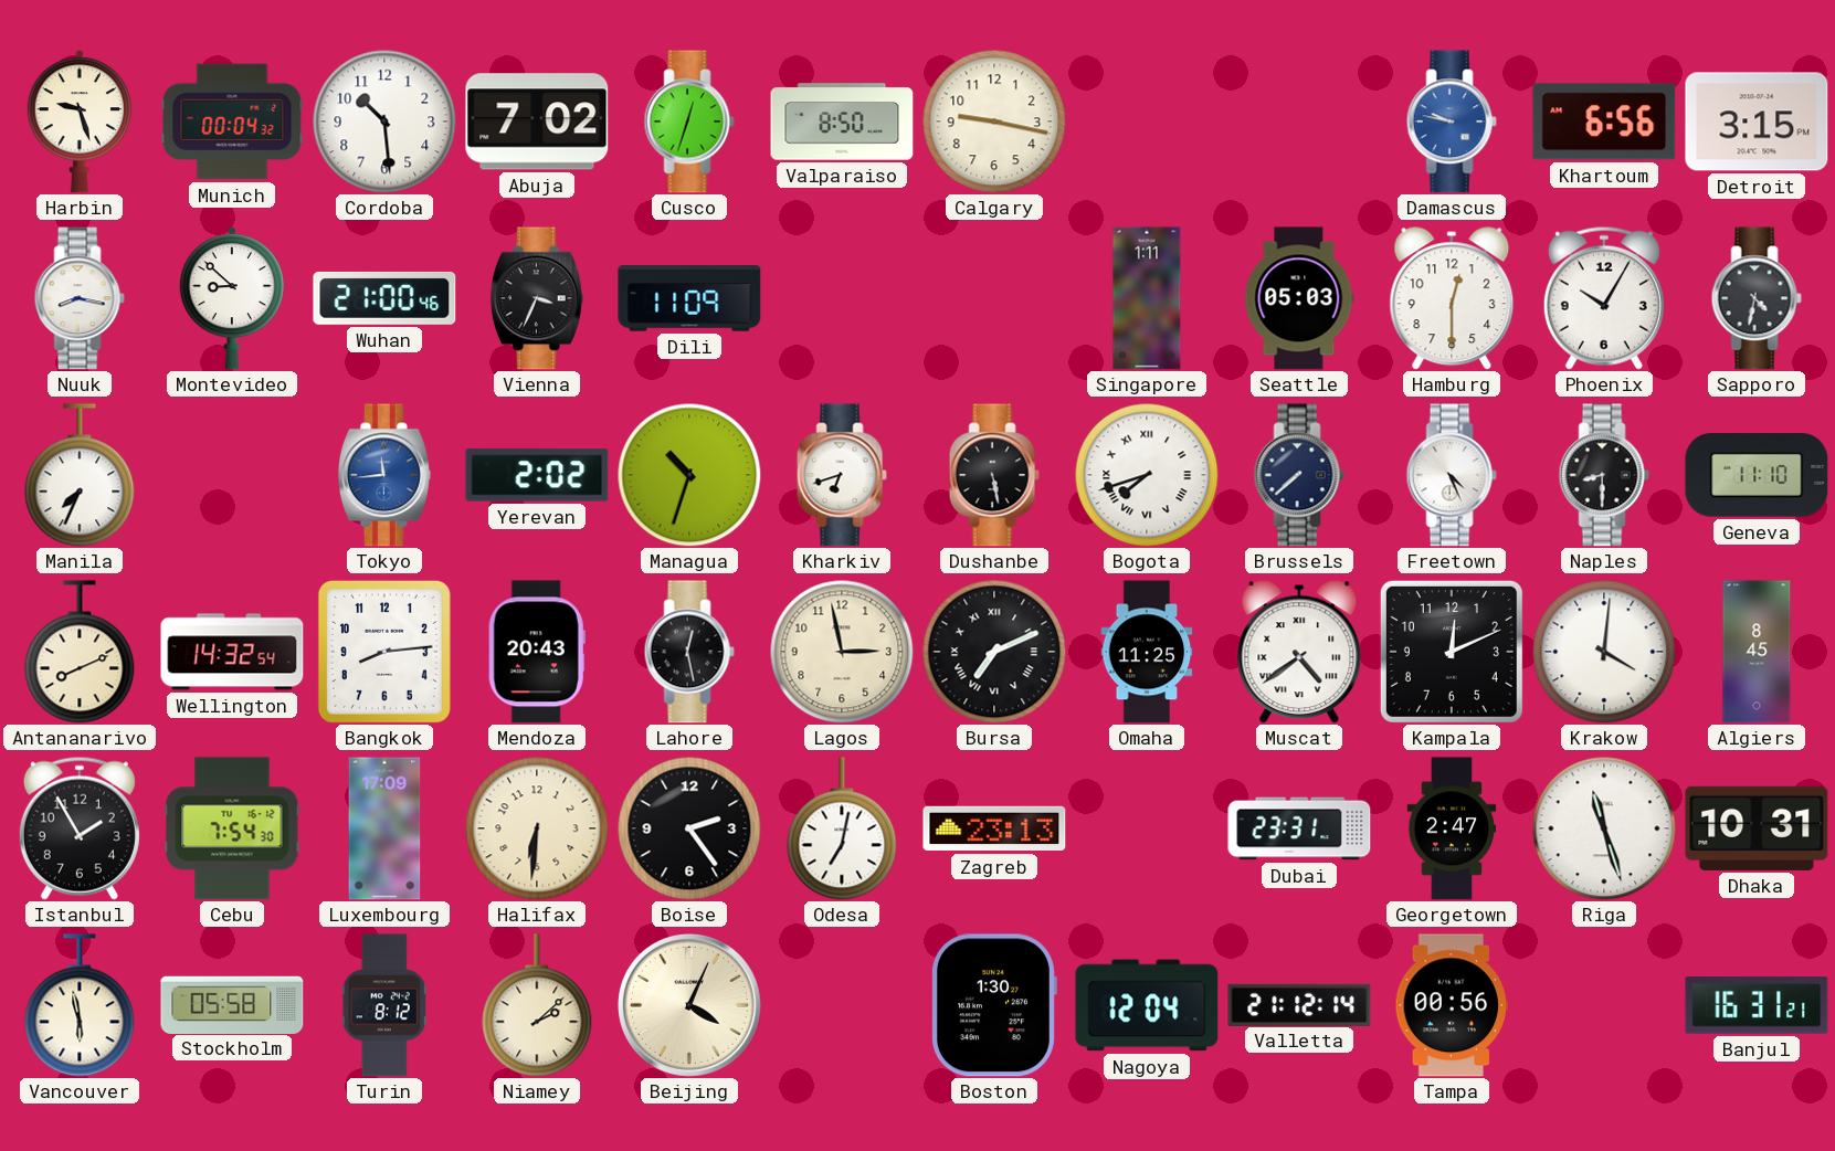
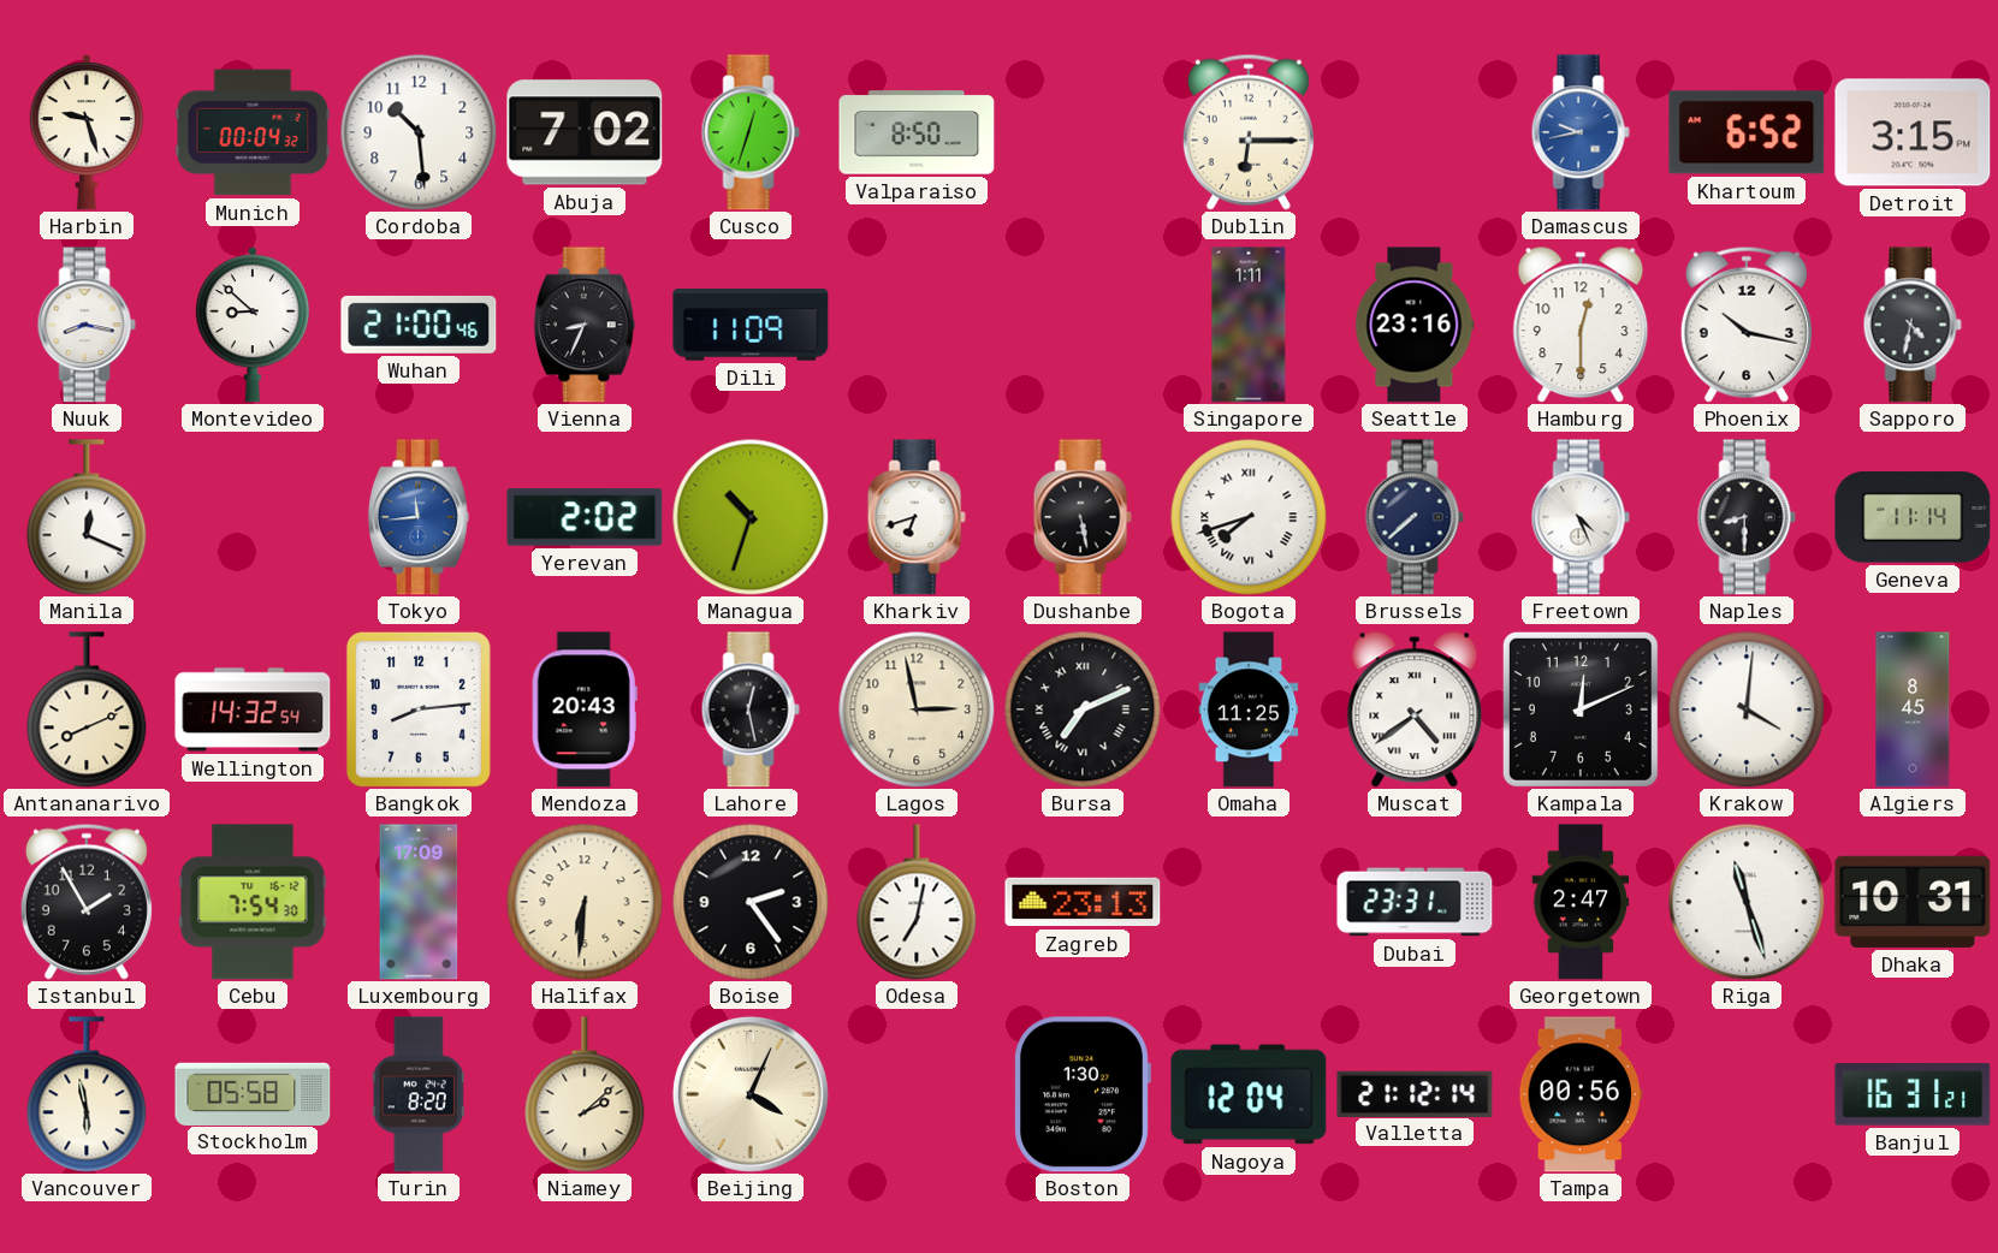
Calgary: 9:17 -> none
Dublin: none -> 6:15
Damascus: 9:47 -> 9:43
Khartoum: 6:56 -> 6:52
Vienna: 3:34 -> 8:34
Seattle: 05:03 -> 23:16
Phoenix: 10:05 -> 10:17
Manila: 7:34 -> 12:19
Geneva: 11:10 -> 11:14
Turin: 8:12 -> 8:20
